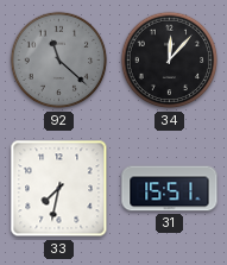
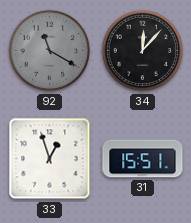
92: 11:22 -> 11:20
33: 7:32 -> 12:57
